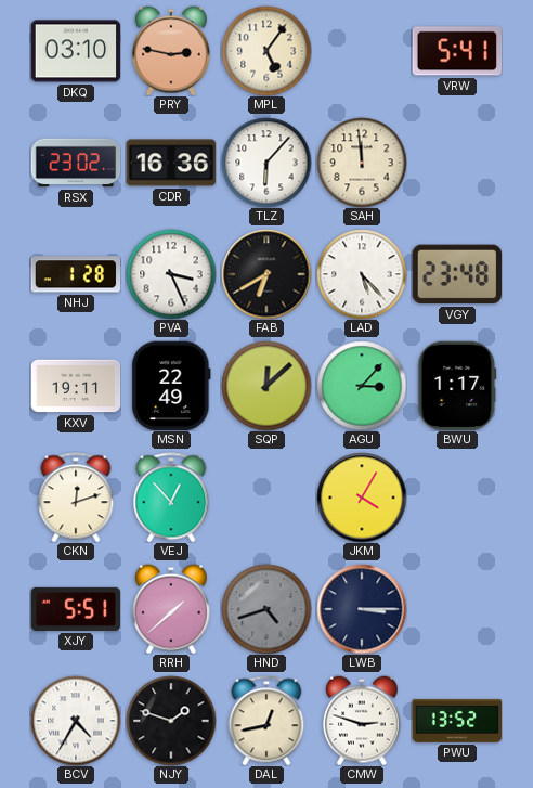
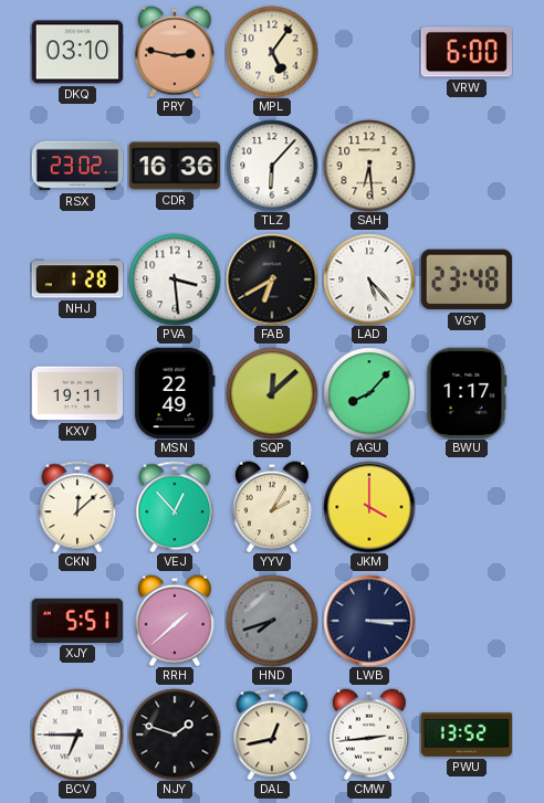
VRW: 5:41 -> 6:00
SAH: 11:59 -> 6:29
PVA: 3:26 -> 3:29
AGU: 3:07 -> 8:07
CKN: 12:12 -> 12:08
YYV: none -> 2:05
JKM: 4:05 -> 4:00
HND: 4:42 -> 7:42
BCV: 4:35 -> 6:45
CMW: 2:48 -> 2:44
